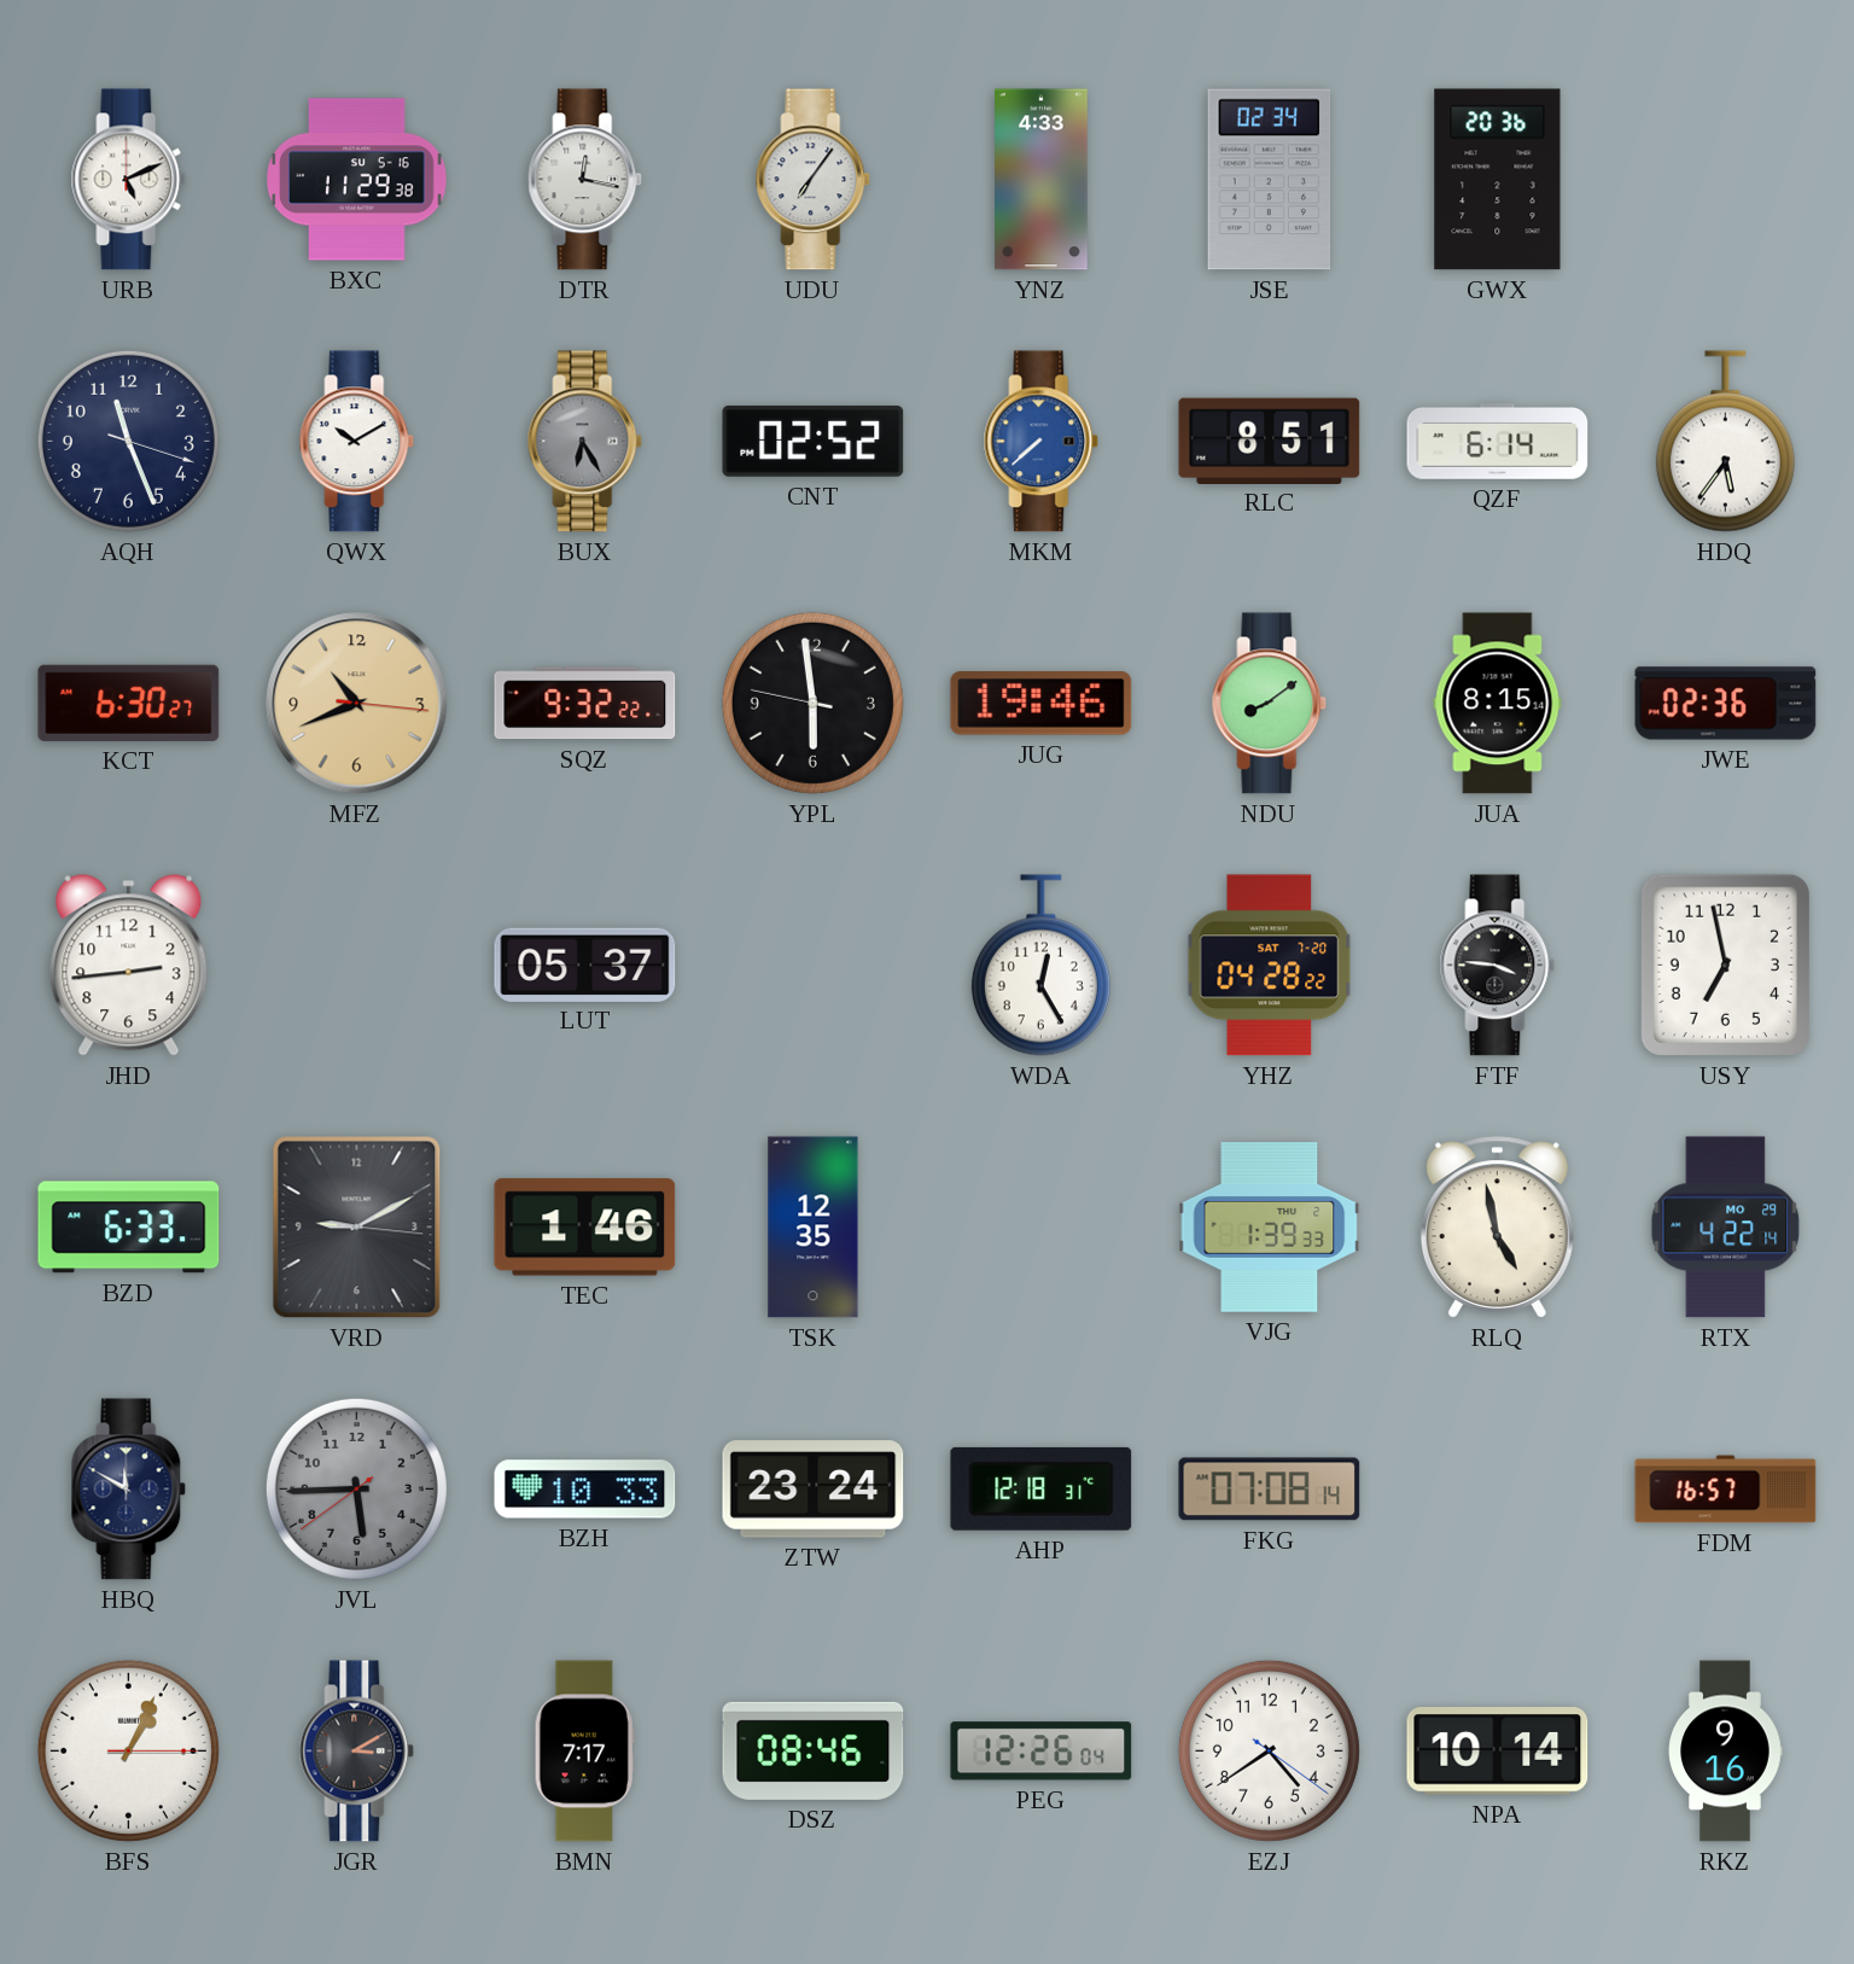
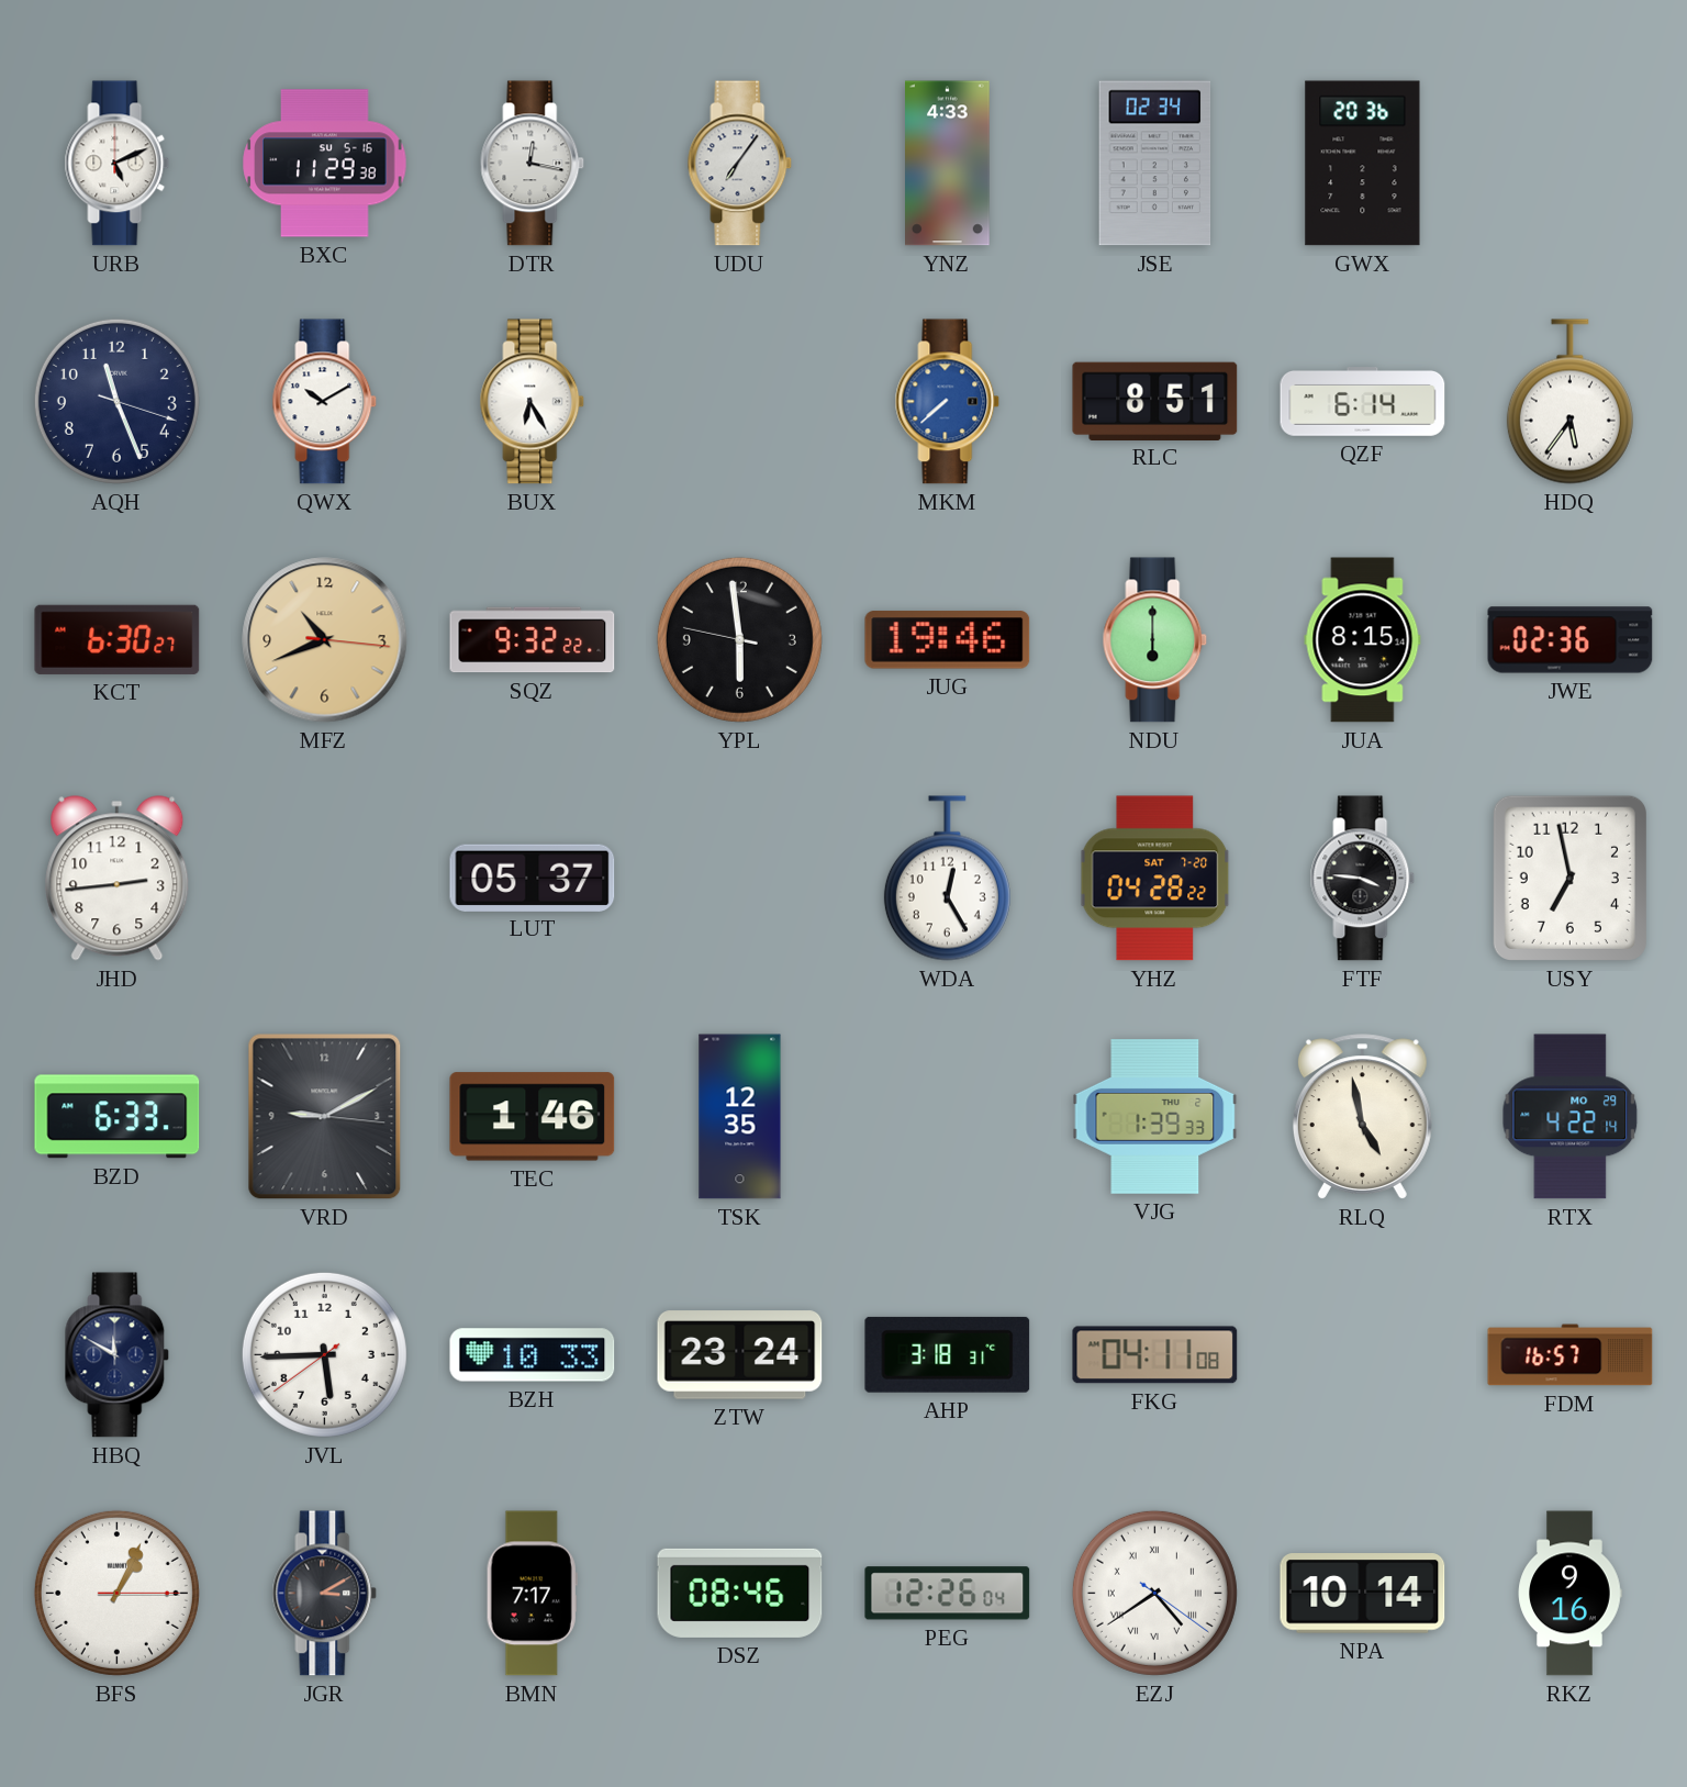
BUX dial: grey -> white
CNT: 02:52 -> none
NDU: 8:09 -> 6:00
JVL dial: grey -> white
AHP: 12:18 -> 3:18
FKG: 07:08 -> 04:11
EZJ numerals: Arabic -> Roman
